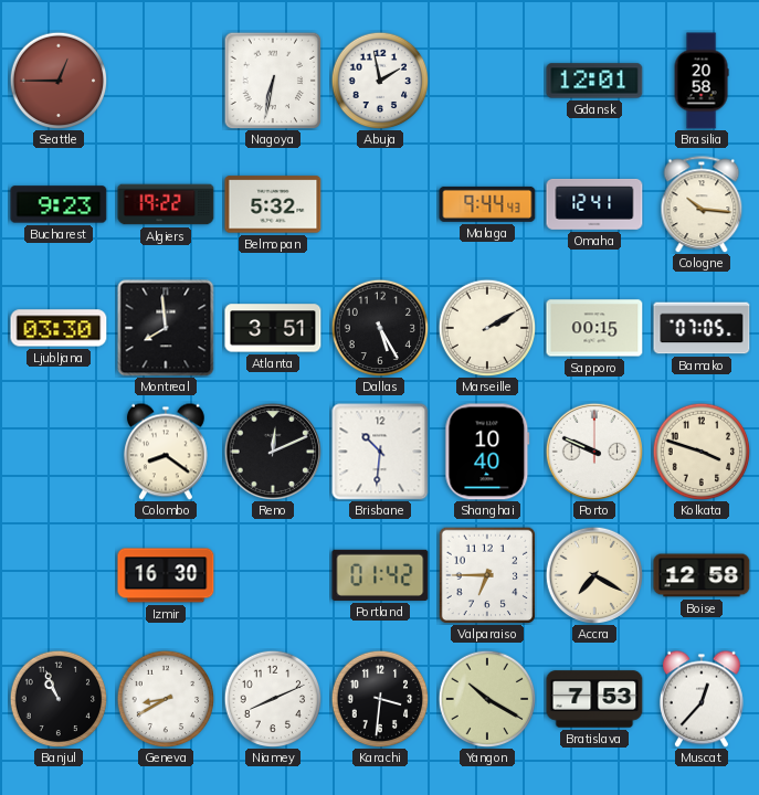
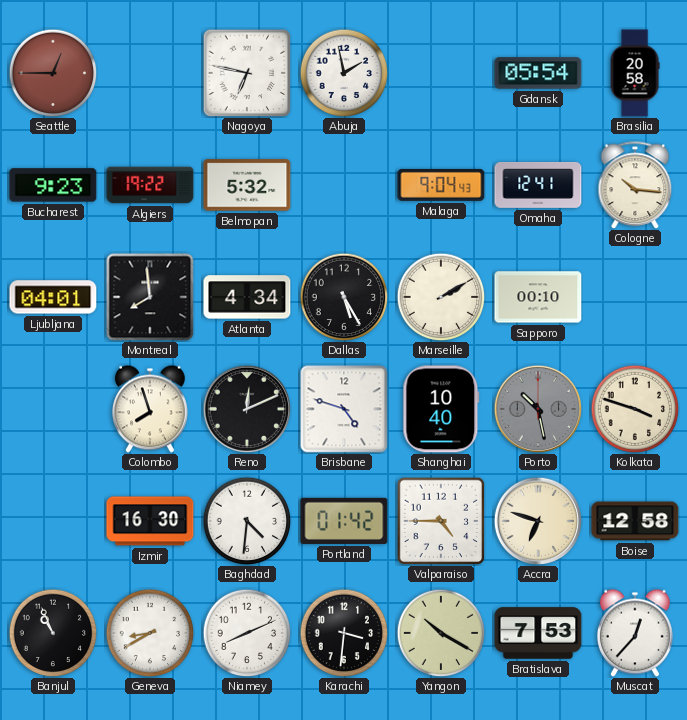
Nagoya: 6:32 -> 6:47
Gdansk: 12:01 -> 05:54
Malaga: 9:44 -> 9:04
Ljubljana: 03:30 -> 04:01
Atlanta: 3:51 -> 4:34
Sapporo: 00:15 -> 00:10
Bamako: 07:05 -> none
Colombo: 8:21 -> 7:57
Brisbane: 10:31 -> 4:48
Porto: 9:49 -> 10:28
Porto dial: white -> grey
Baghdad: none -> 4:31
Valparaiso: 6:45 -> 4:45
Accra: 7:20 -> 6:48
